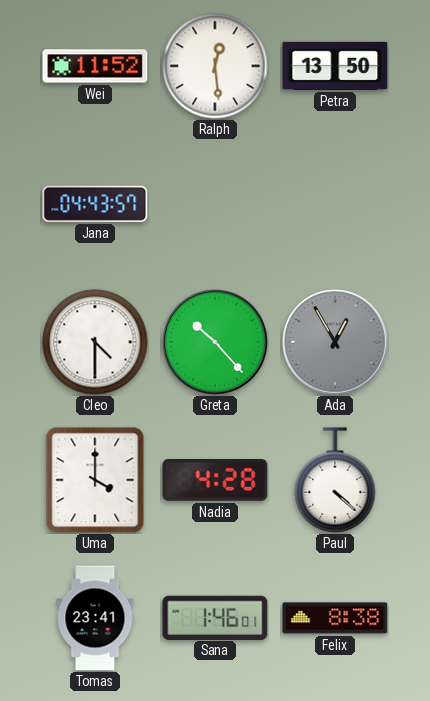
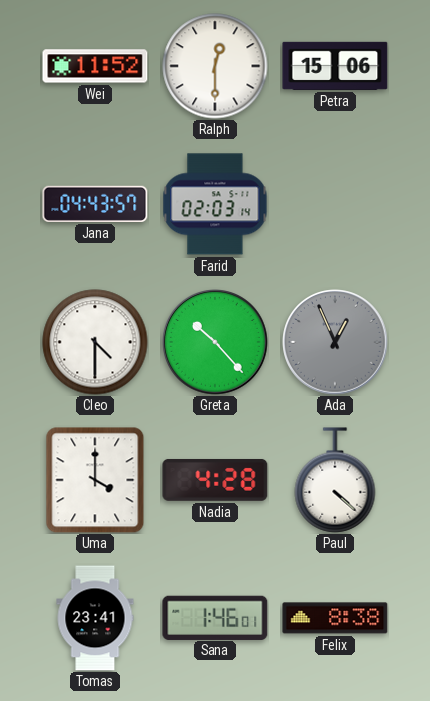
Ralph: 12:29 -> 12:30
Petra: 13:50 -> 15:06
Farid: none -> 02:03
Ada: 12:55 -> 12:56
